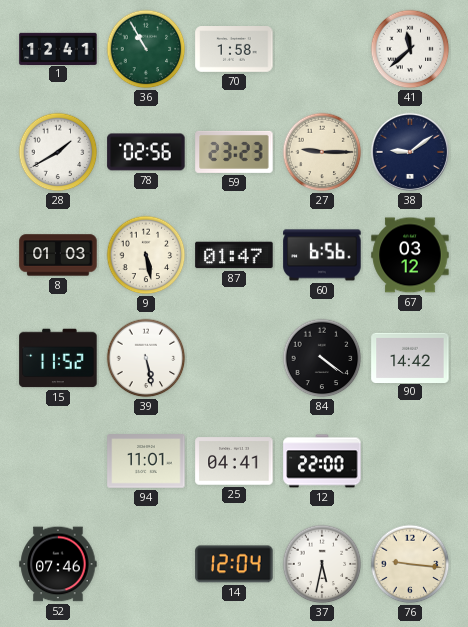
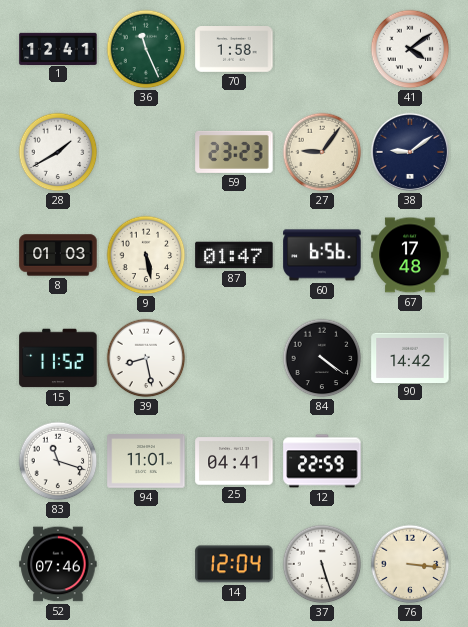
36: 10:55 -> 11:26
41: 11:38 -> 4:09
78: 02:56 -> none
27: 9:15 -> 9:06
67: 03:12 -> 17:48
39: 5:28 -> 8:28
83: none -> 11:18
12: 22:00 -> 22:59
37: 5:32 -> 5:27
76: 9:16 -> 3:16
